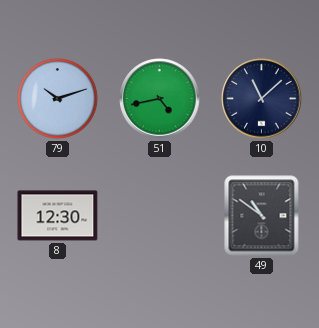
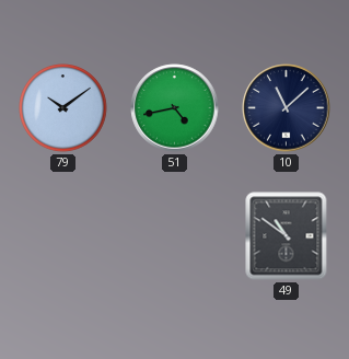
79: 10:12 -> 10:09
8: 12:30 -> none
